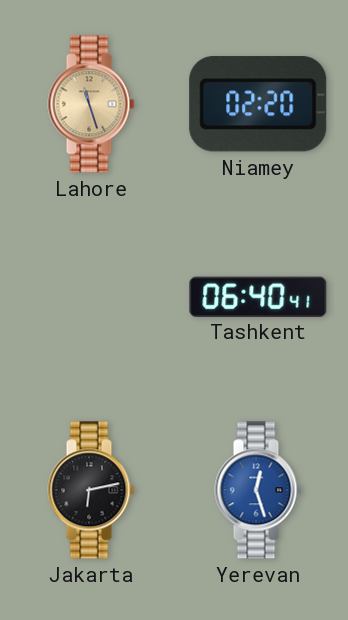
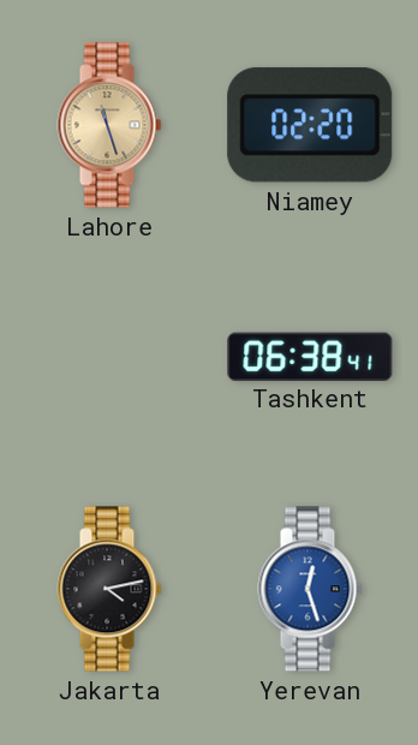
Tashkent: 06:40 -> 06:38
Jakarta: 6:13 -> 4:13
